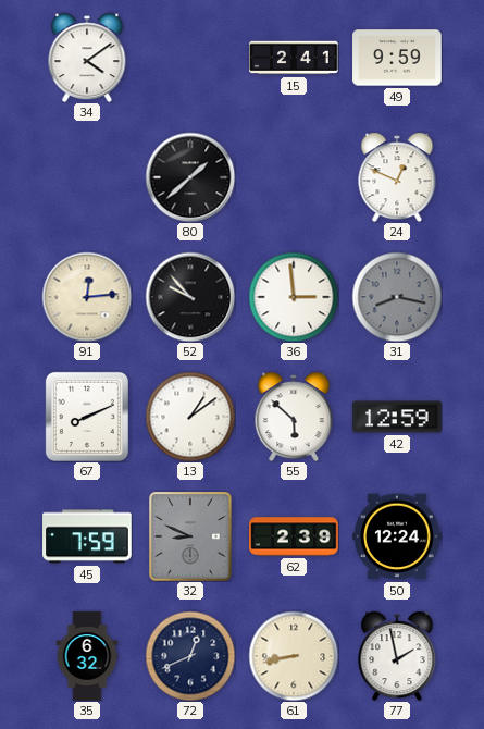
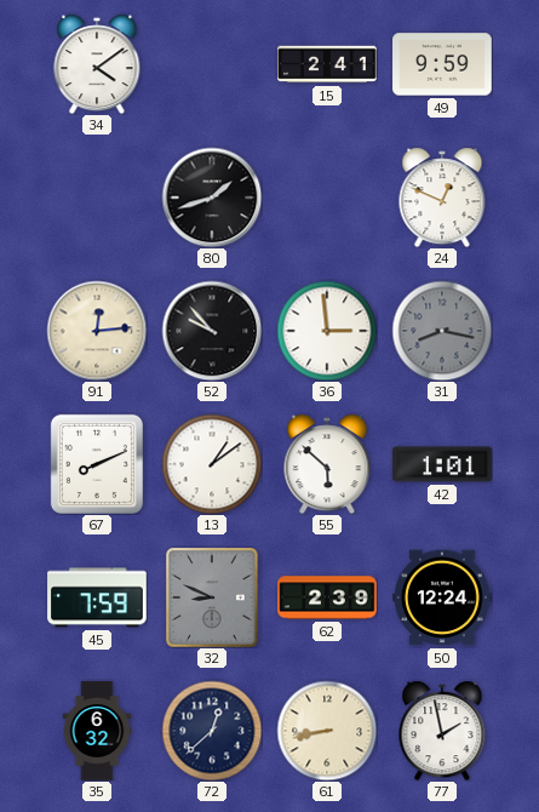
80: 1:38 -> 1:42
42: 12:59 -> 1:01
72: 12:41 -> 12:38
